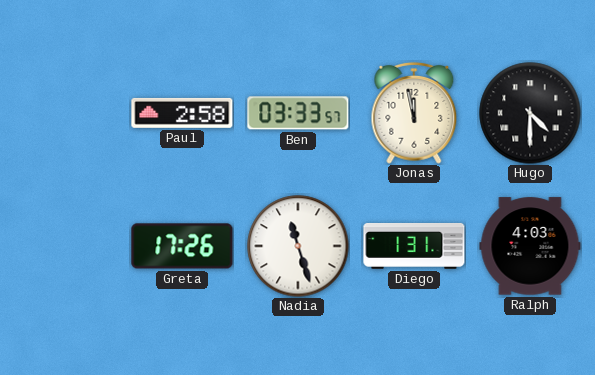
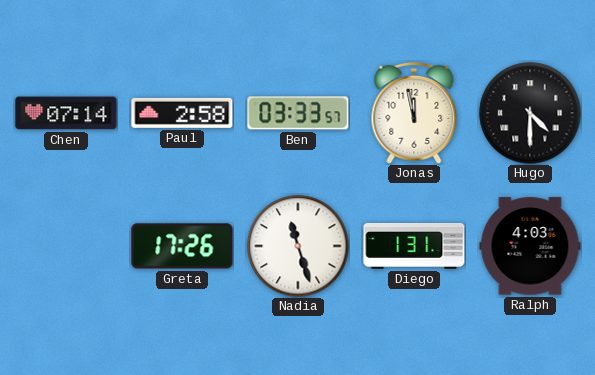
Chen: none -> 07:14
